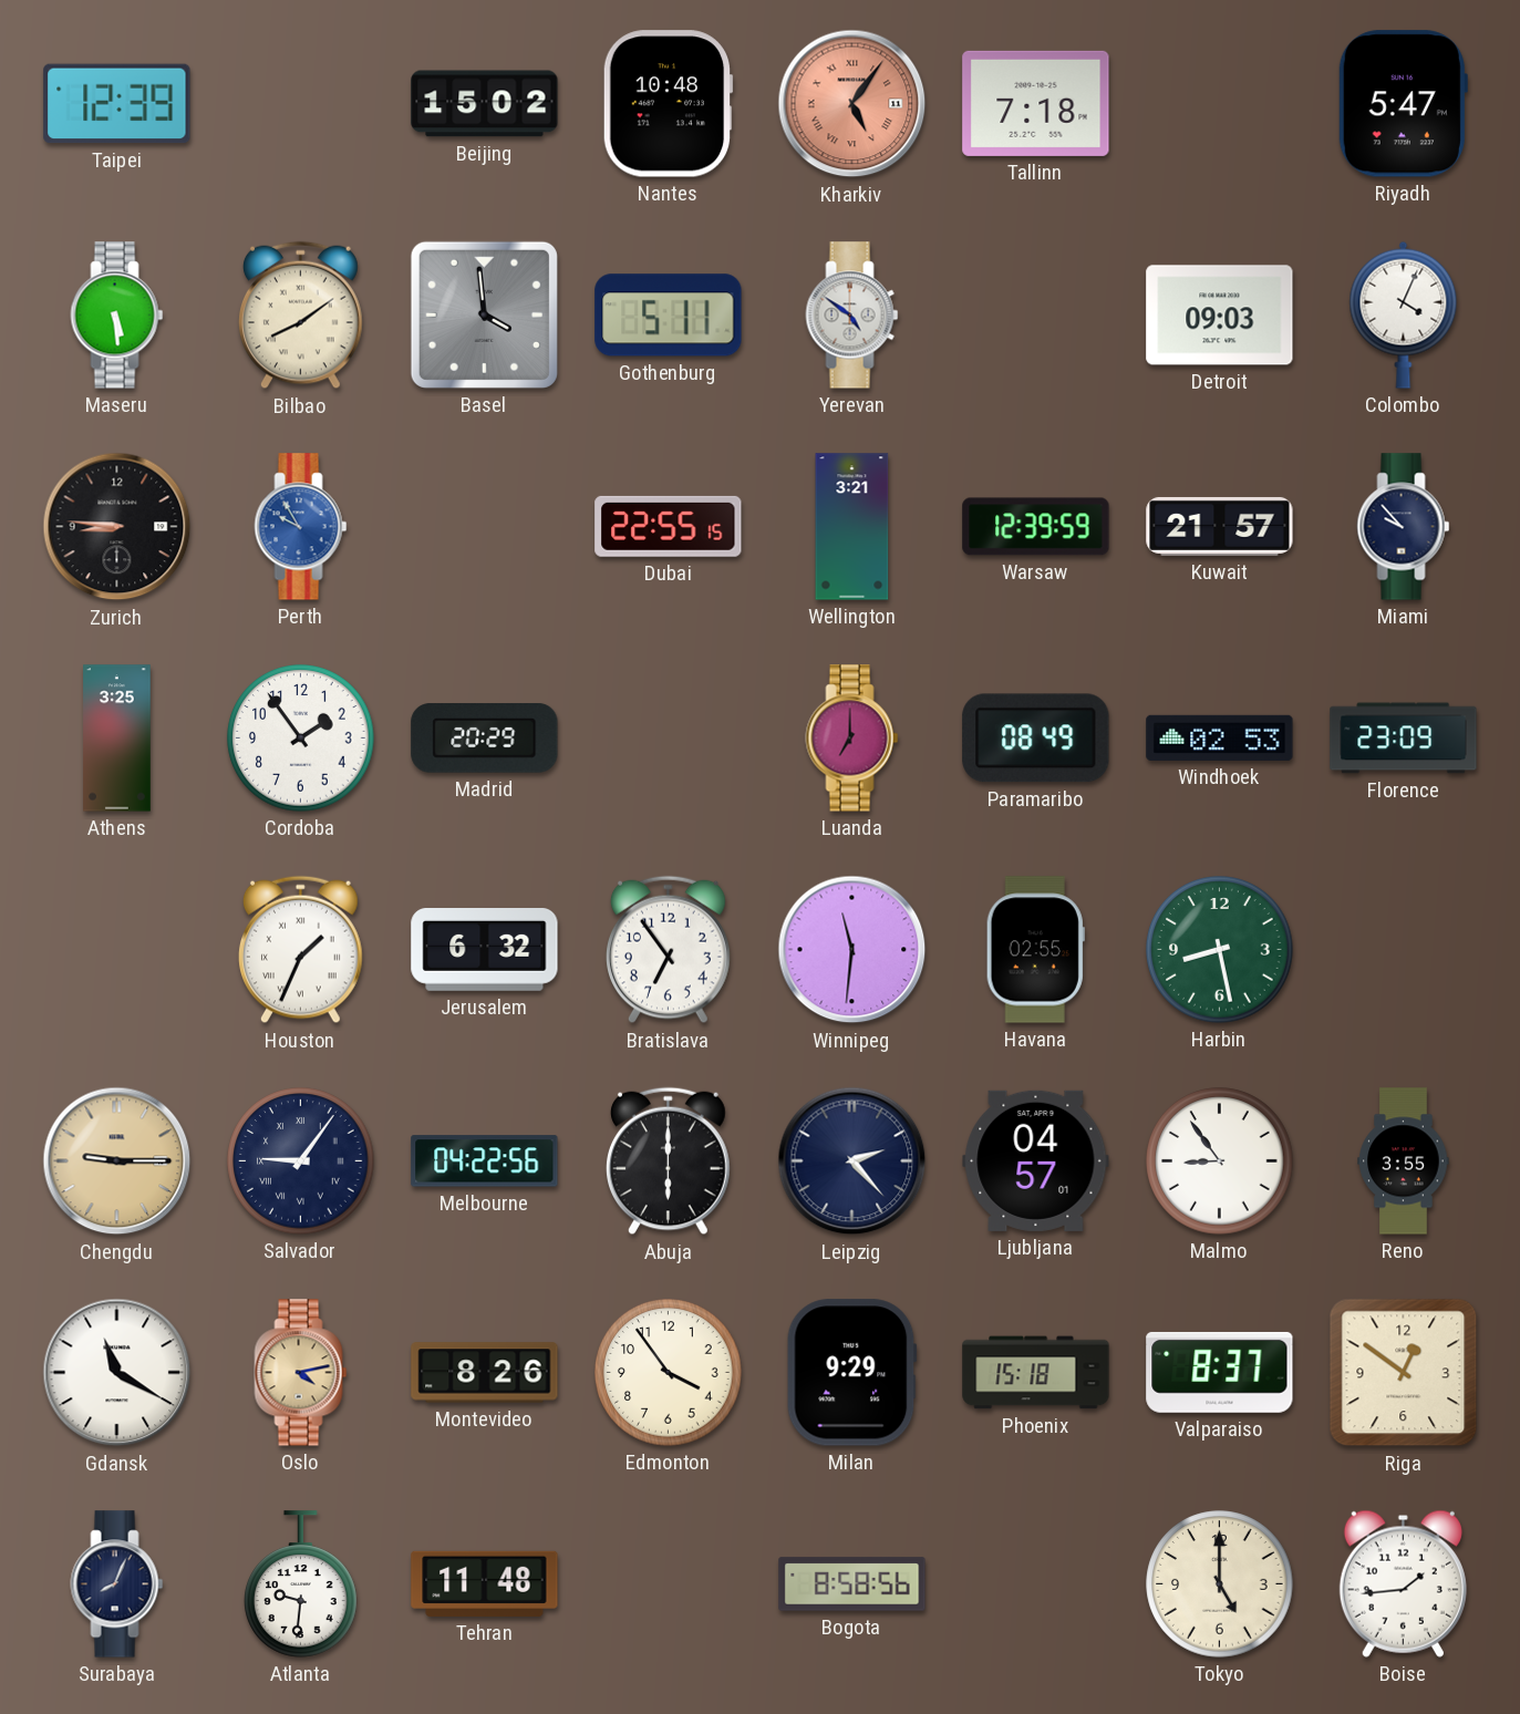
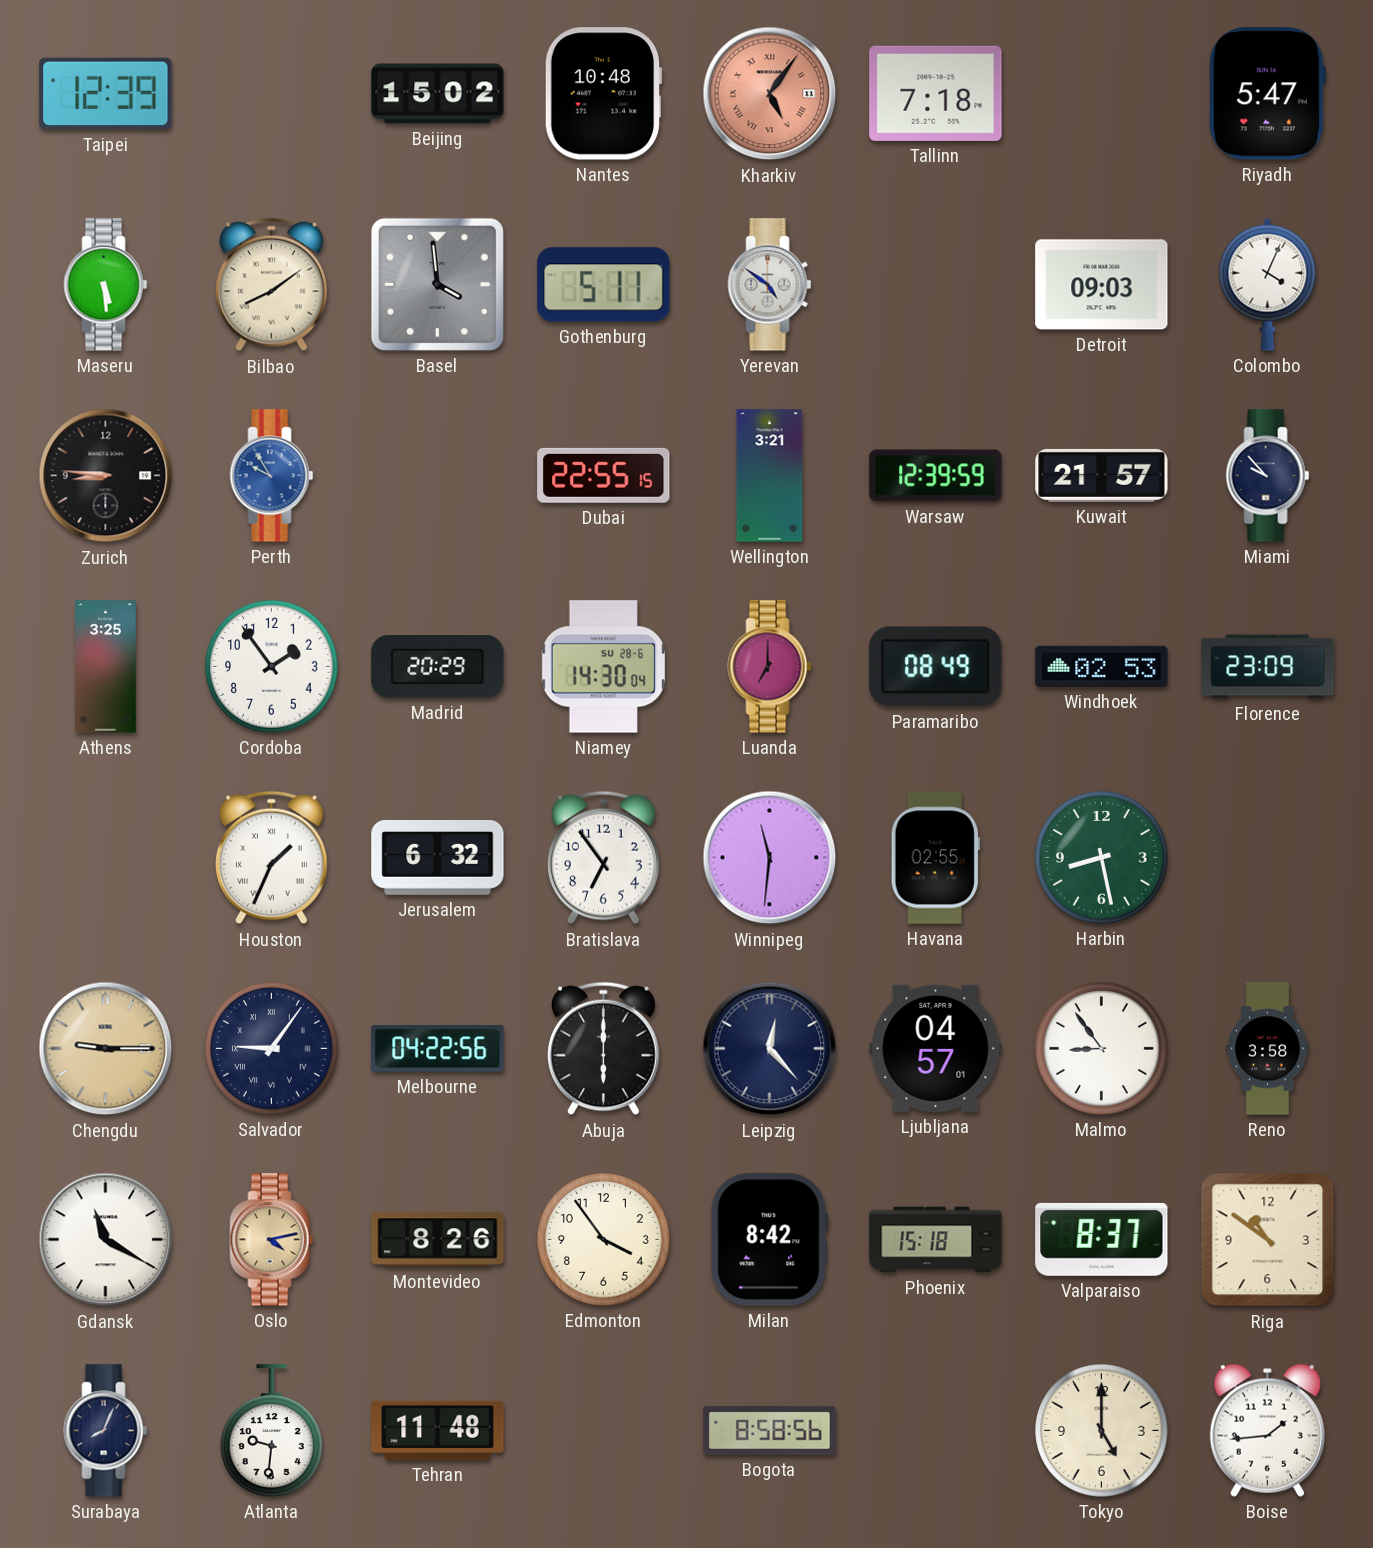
Niamey: none -> 14:30
Leipzig: 2:23 -> 12:23
Reno: 3:55 -> 3:58
Milan: 9:29 -> 8:42
Riga: 12:51 -> 10:51
